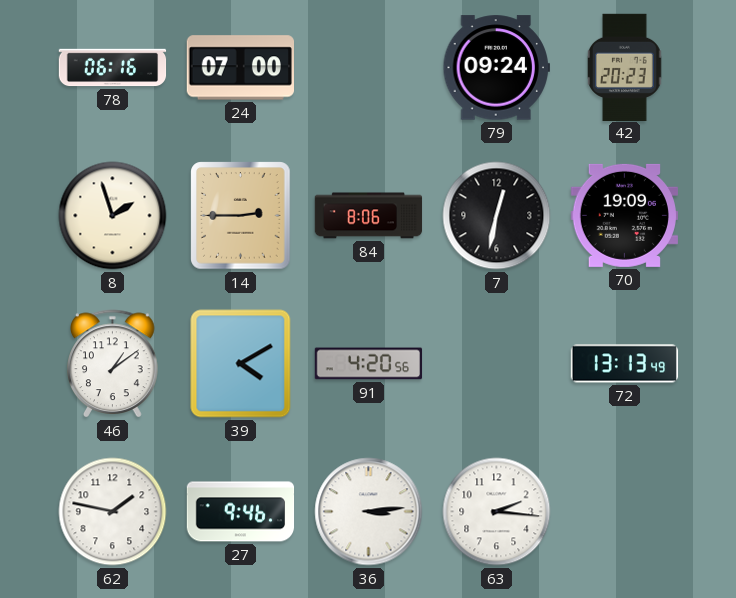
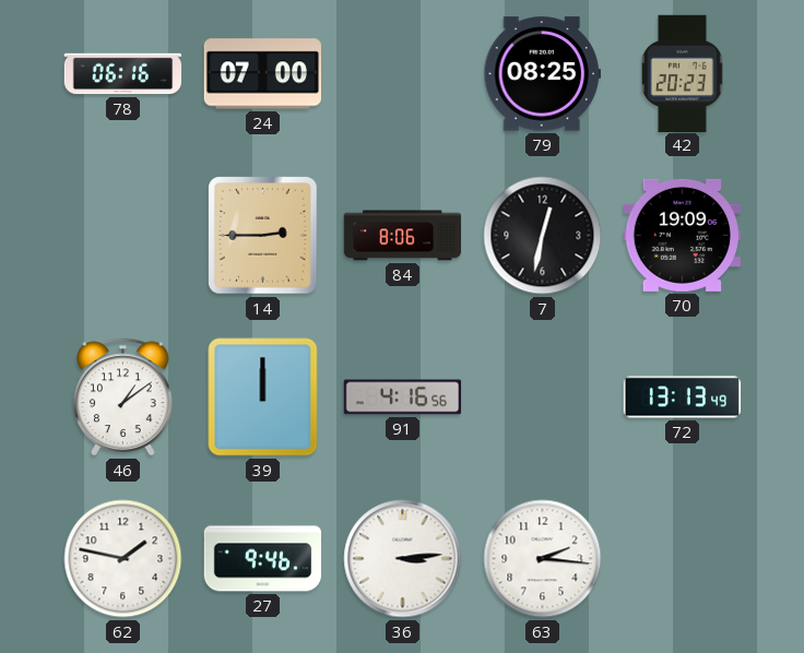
79: 09:24 -> 08:25
8: 1:57 -> none
39: 4:10 -> 12:00
91: 4:20 -> 4:16
